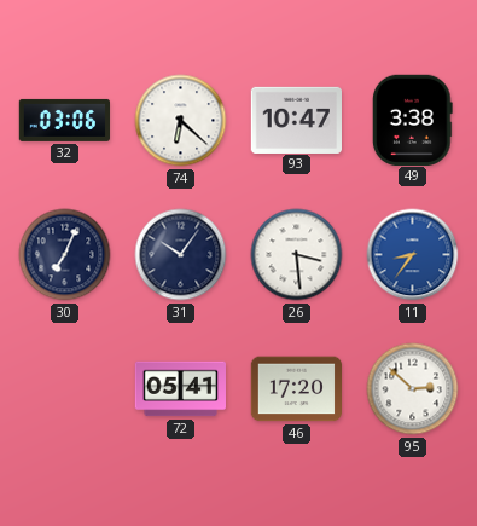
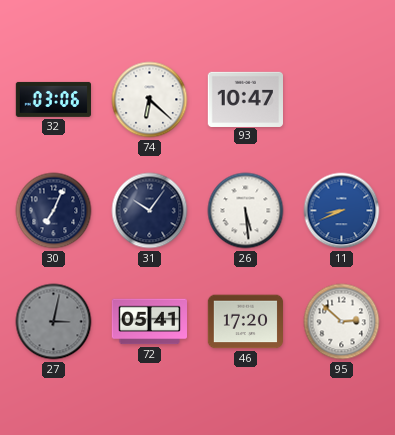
49: 3:38 -> none
26: 3:29 -> 5:29
11: 8:36 -> 8:41
27: none -> 3:02
